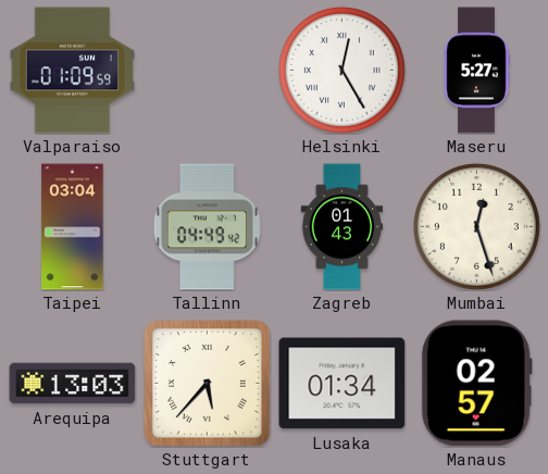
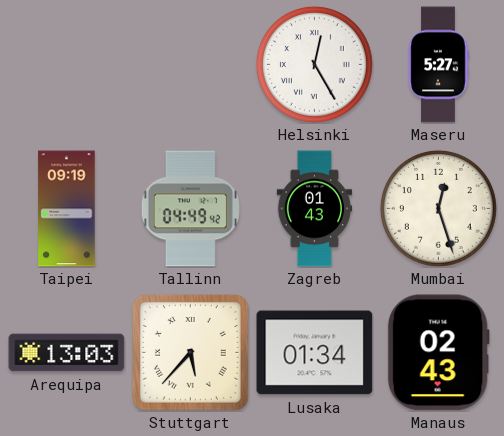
Valparaiso: 01:09 -> none
Taipei: 03:04 -> 09:19
Manaus: 02:57 -> 02:43
